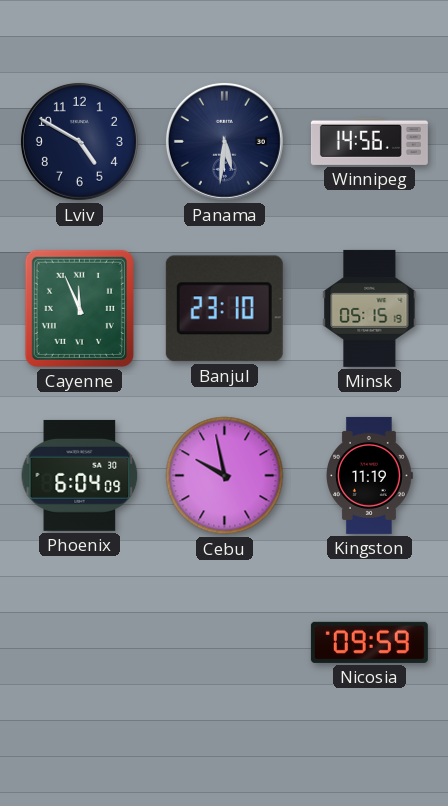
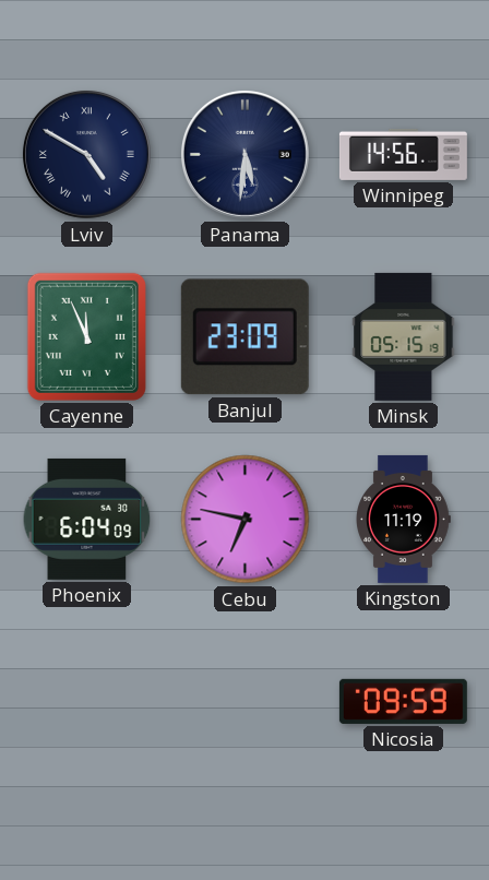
Lviv numerals: Arabic -> Roman
Banjul: 23:10 -> 23:09
Cebu: 9:58 -> 6:47
